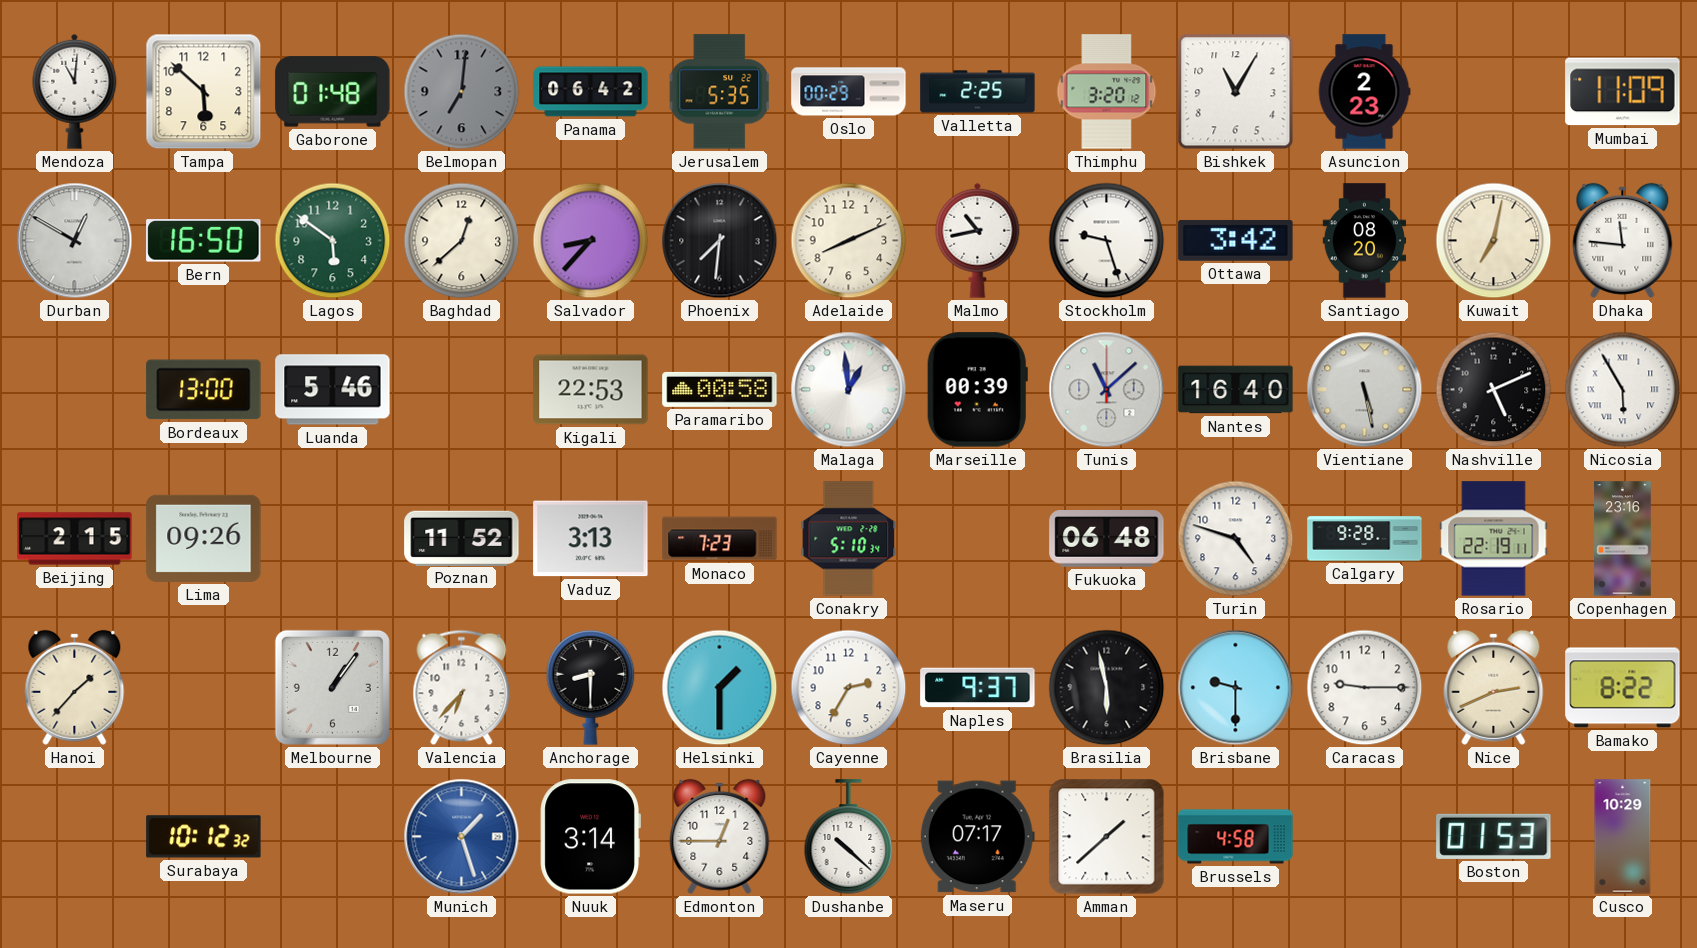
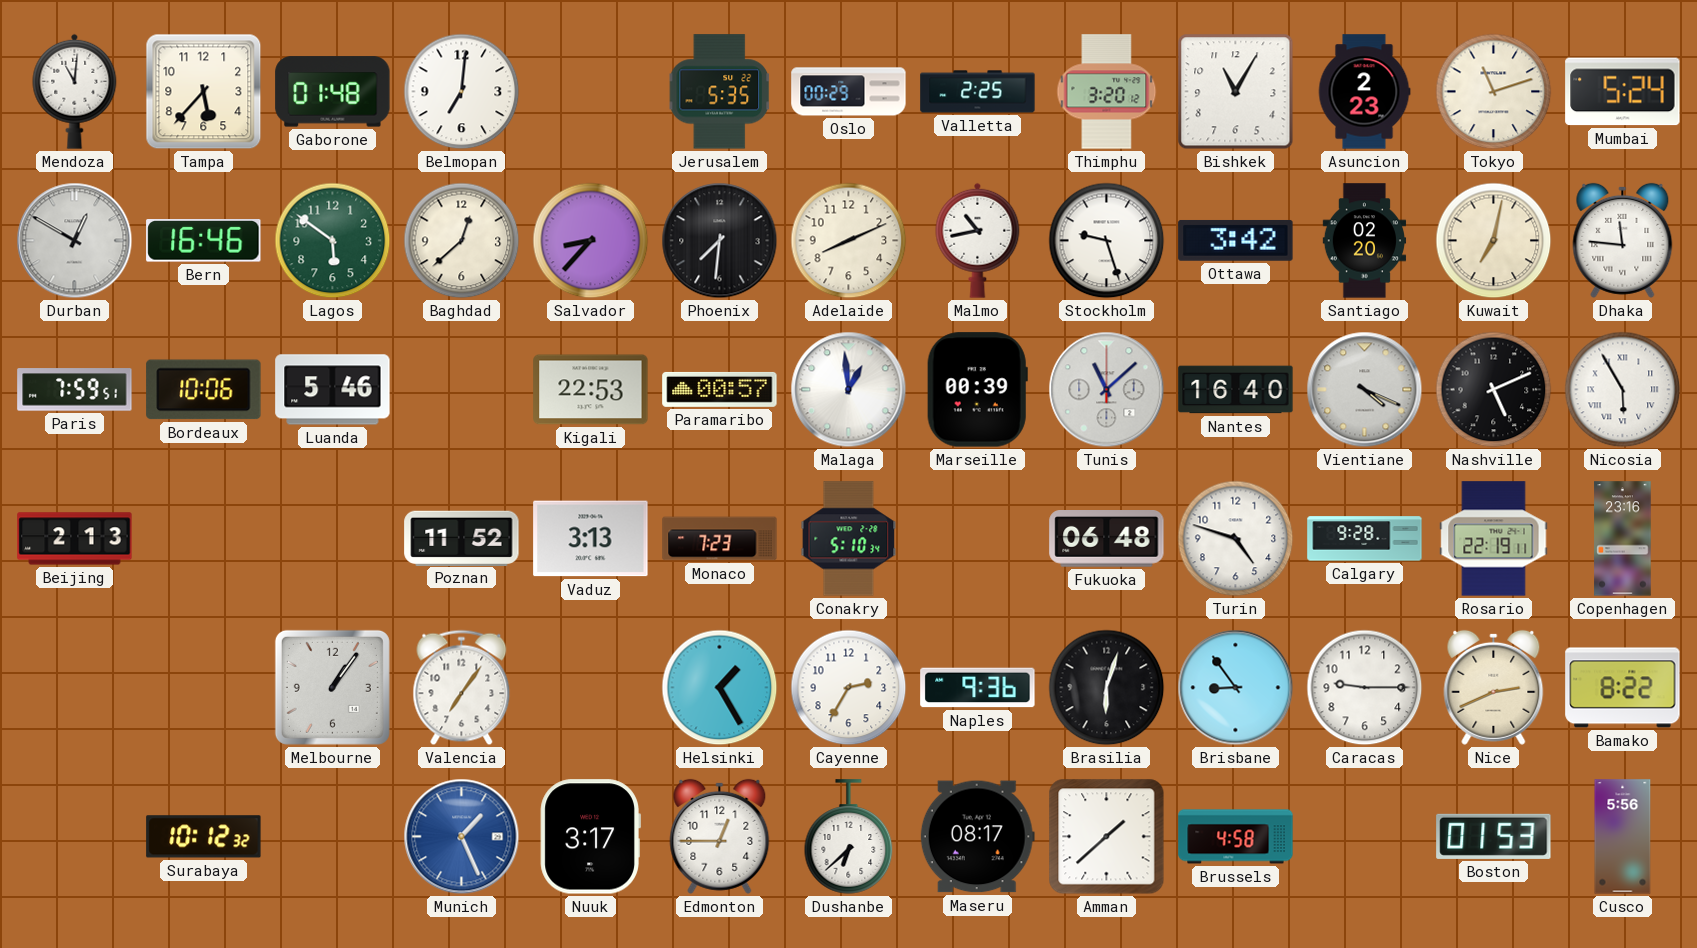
Tampa: 5:52 -> 5:37
Belmopan dial: grey -> white
Panama: 06:42 -> none
Tokyo: none -> 11:12
Mumbai: 11:09 -> 5:24
Bern: 16:50 -> 16:46
Santiago: 08:20 -> 02:20
Paris: none -> 7:59
Bordeaux: 13:00 -> 10:06
Paramaribo: 00:58 -> 00:57
Vientiane: 5:28 -> 4:19
Beijing: 2:15 -> 2:13
Lima: 09:26 -> none
Hanoi: 1:37 -> none
Valencia: 6:37 -> 7:06
Anchorage: 8:30 -> none
Helsinki: 1:30 -> 1:25
Naples: 9:37 -> 9:36
Brasilia: 5:58 -> 6:03
Brisbane: 9:30 -> 8:54
Munich: 1:27 -> 1:26
Nuuk: 3:14 -> 3:17
Dushanbe: 10:22 -> 6:38
Maseru: 07:17 -> 08:17
Cusco: 10:29 -> 5:56
